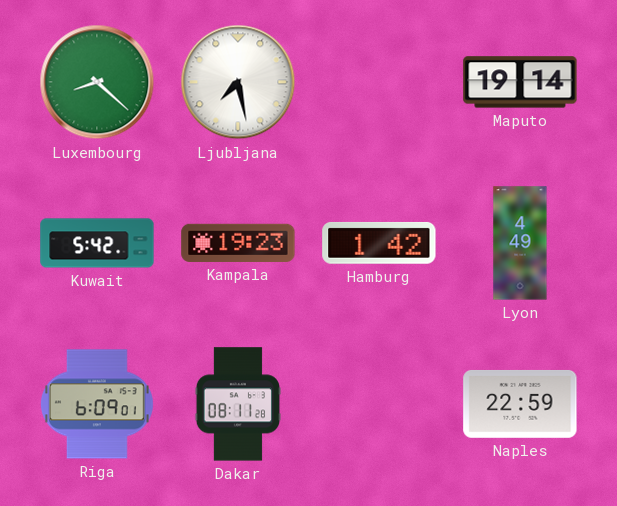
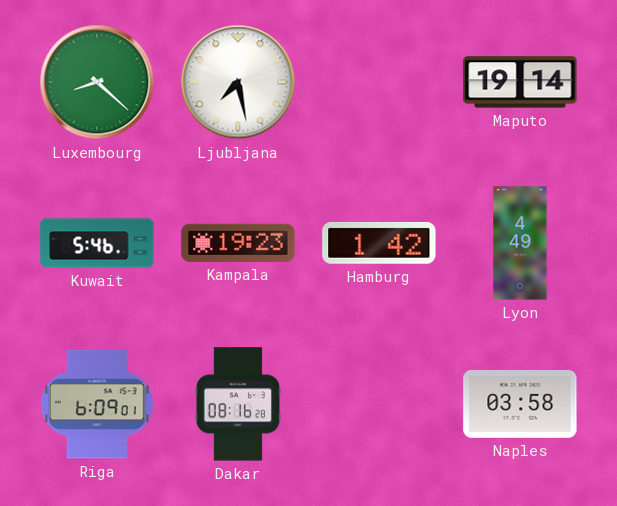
Kuwait: 5:42 -> 5:46
Dakar: 08:11 -> 08:16
Naples: 22:59 -> 03:58
